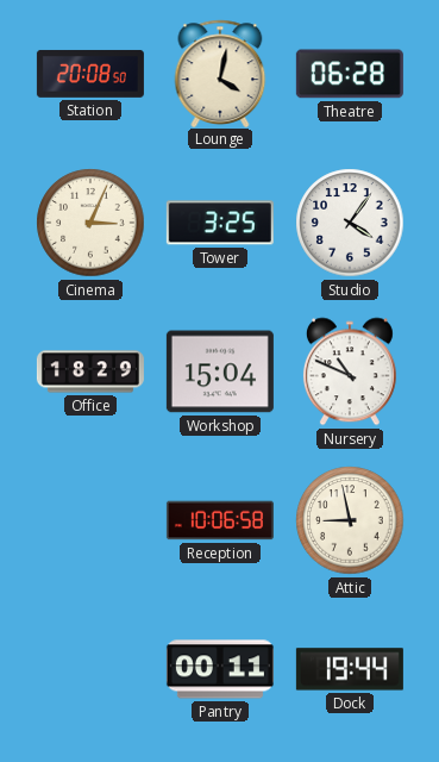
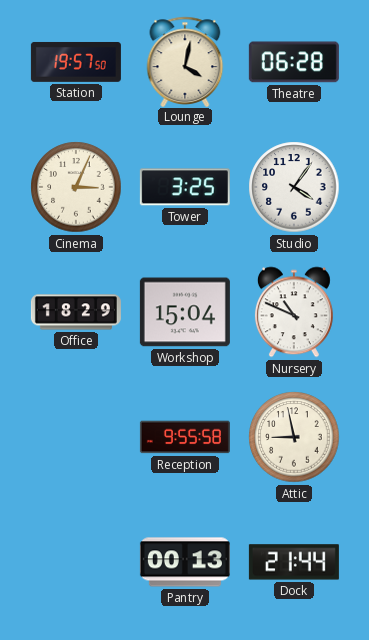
Station: 20:08 -> 19:57
Reception: 10:06 -> 9:55
Pantry: 00:11 -> 00:13
Dock: 19:44 -> 21:44
